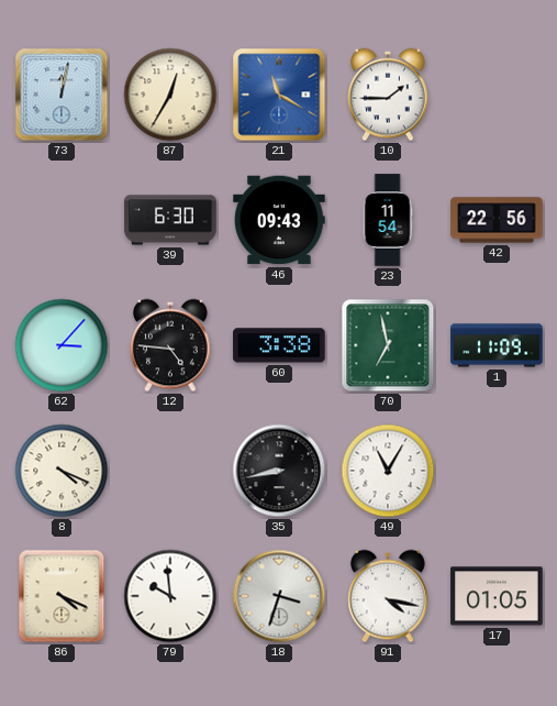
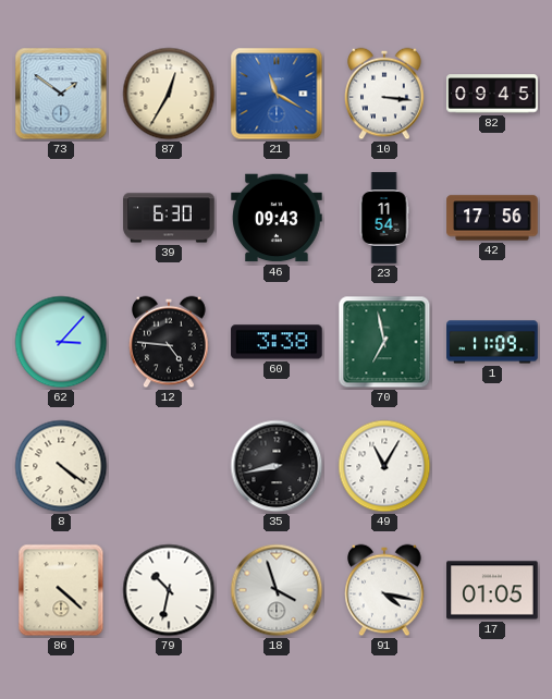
73: 12:02 -> 1:51
10: 1:45 -> 3:16
82: none -> 09:45
42: 22:56 -> 17:56
8: 4:19 -> 4:21
86: 4:19 -> 4:22
79: 9:59 -> 10:32
18: 3:33 -> 3:57
